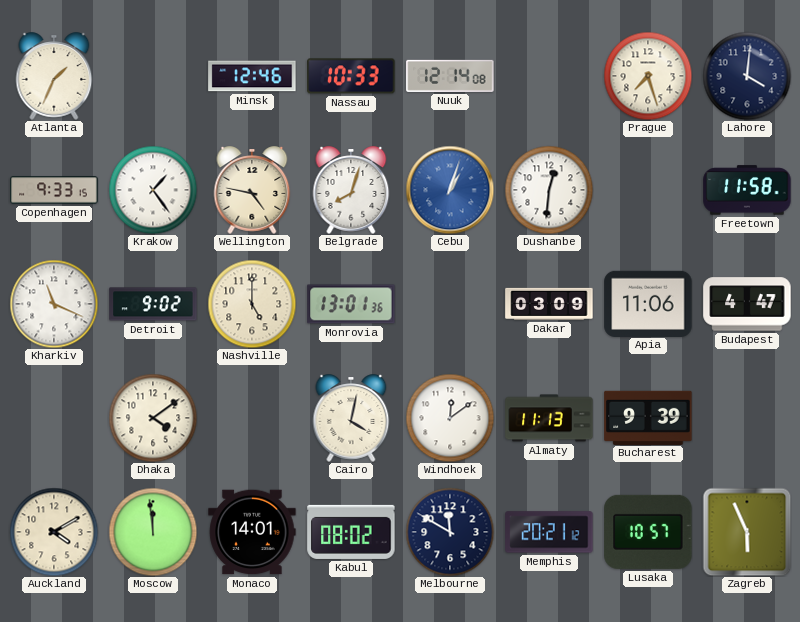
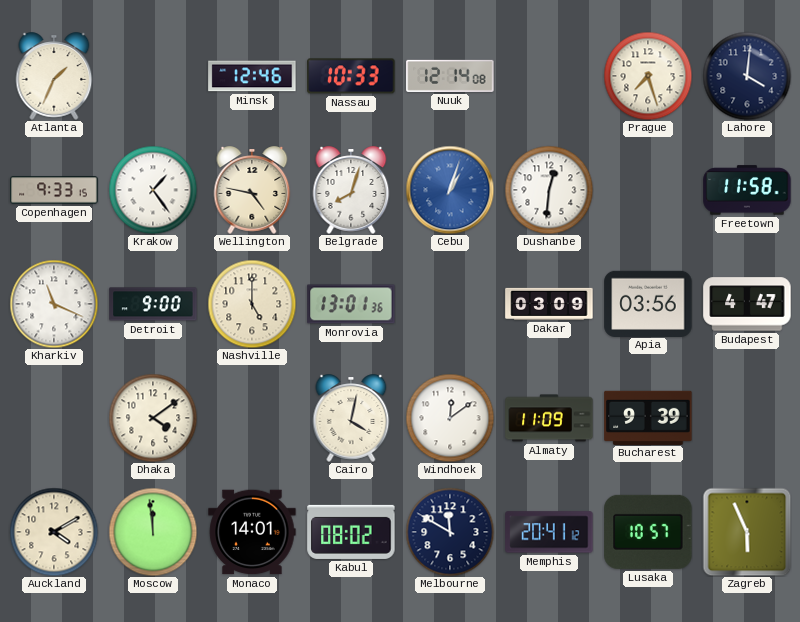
Detroit: 9:02 -> 9:00
Apia: 11:06 -> 03:56
Almaty: 11:13 -> 11:09
Memphis: 20:21 -> 20:41
